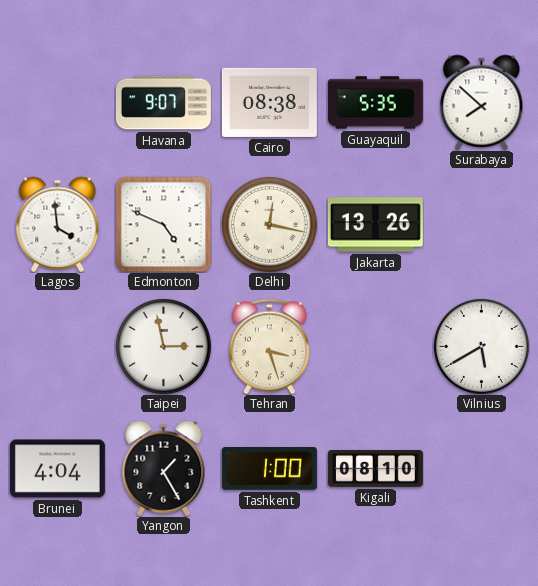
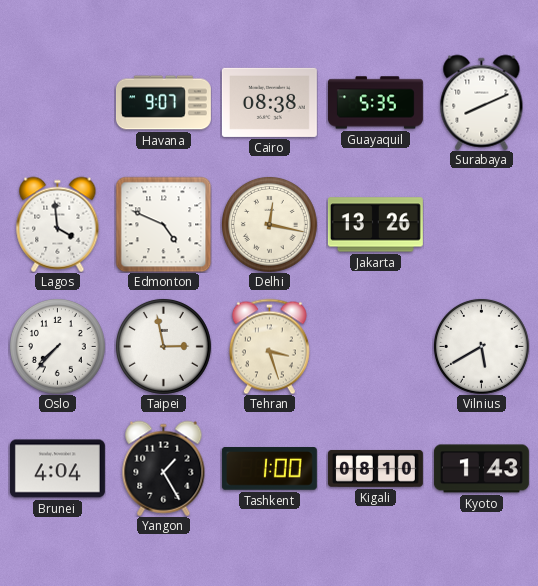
Surabaya: 7:52 -> 8:11
Oslo: none -> 7:37
Kyoto: none -> 1:43
